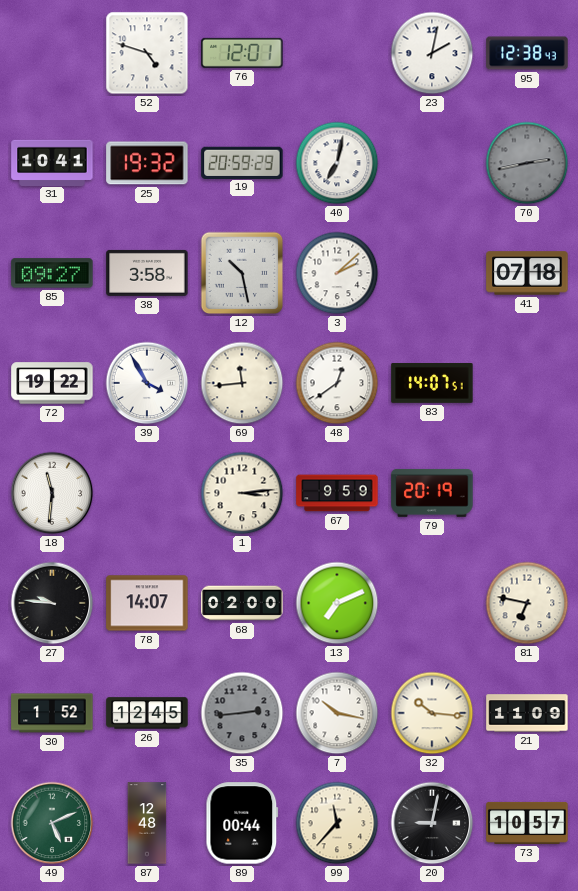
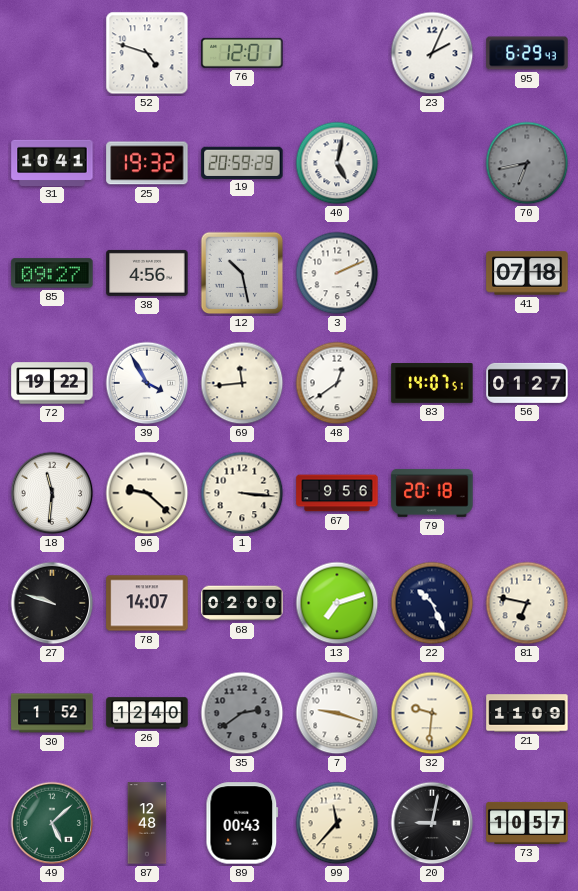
23: 2:02 -> 2:04
95: 12:38 -> 6:29
40: 7:02 -> 5:02
70: 2:43 -> 6:43
38: 3:58 -> 4:56
3: 2:08 -> 2:11
56: none -> 01:27
96: none -> 9:22
1: 3:14 -> 3:16
67: 9:59 -> 9:56
79: 20:19 -> 20:18
27: 9:46 -> 9:48
13: 7:11 -> 7:12
22: none -> 10:26
26: 12:45 -> 12:40
35: 2:44 -> 2:39
7: 10:17 -> 9:18
32: 10:16 -> 9:31
49: 5:11 -> 5:08
89: 00:44 -> 00:43
